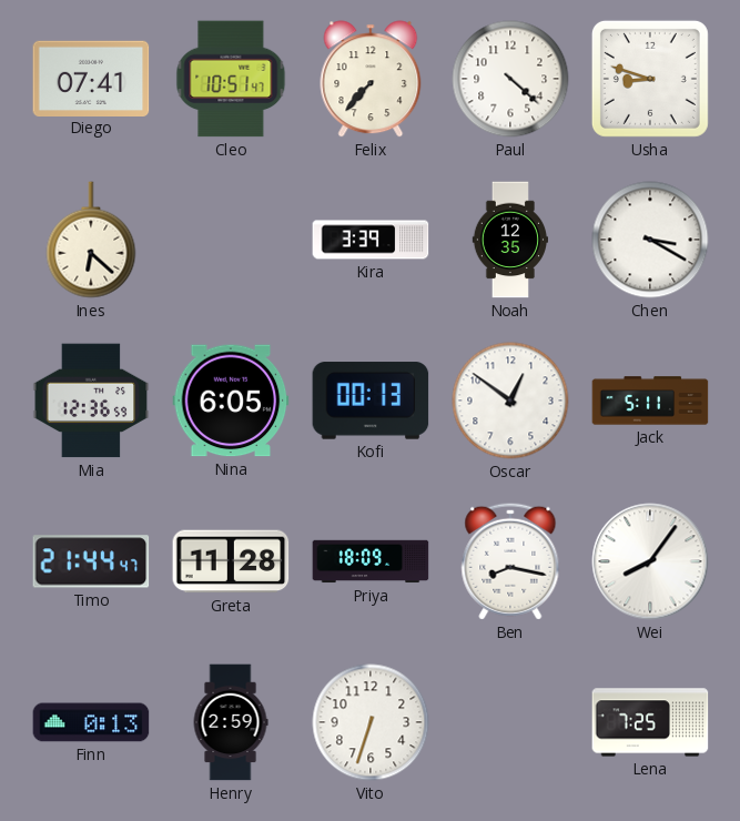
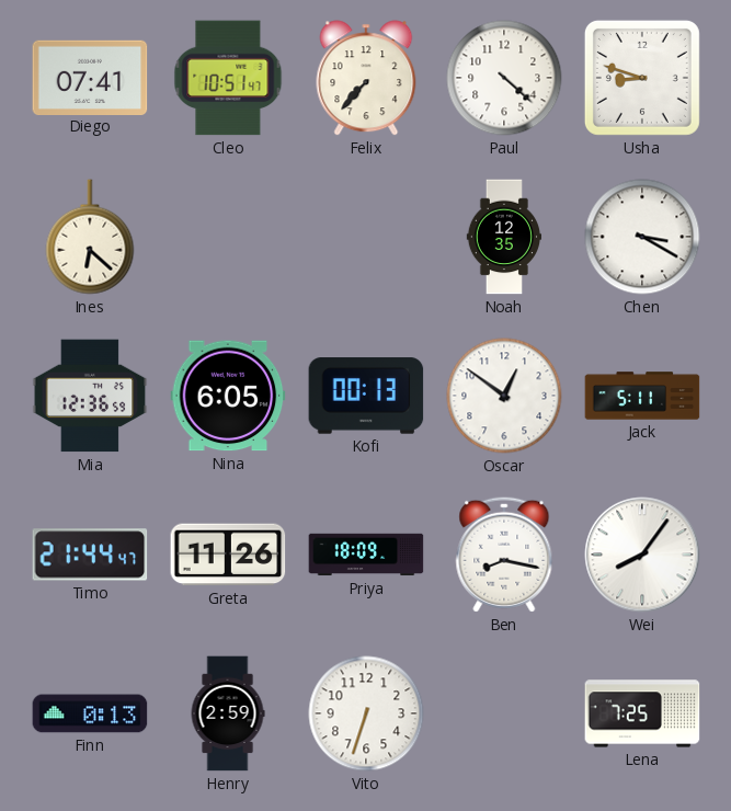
Kira: 3:39 -> none
Greta: 11:28 -> 11:26
